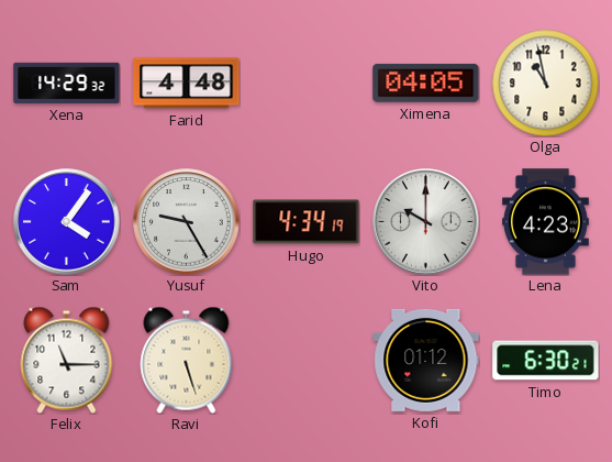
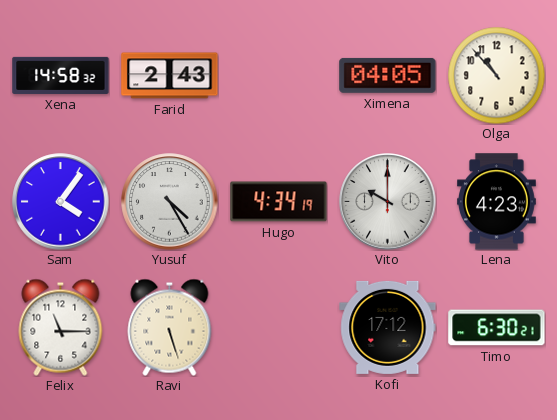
Xena: 14:29 -> 14:58
Farid: 4:48 -> 2:43
Olga: 10:58 -> 10:53
Yusuf: 9:25 -> 4:25
Kofi: 01:12 -> 17:12
